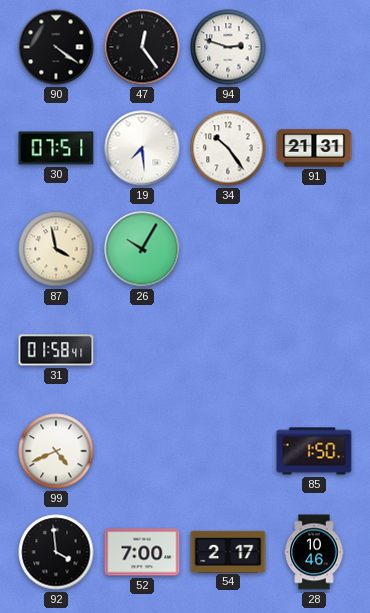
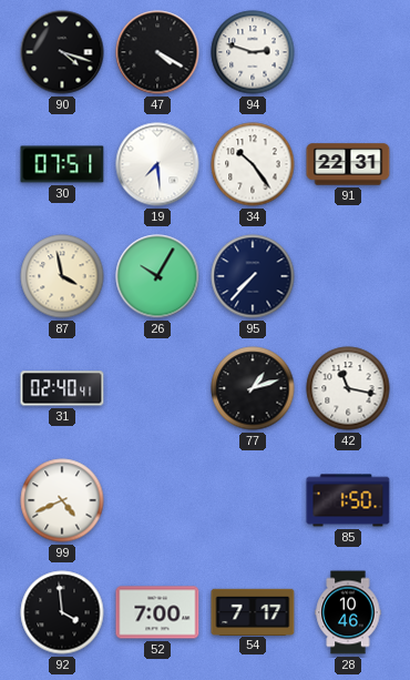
90: 4:21 -> 4:18
47: 12:24 -> 4:20
91: 21:31 -> 22:31
95: none -> 7:37
31: 01:58 -> 02:40
77: none -> 1:12
42: none -> 11:17
54: 2:17 -> 7:17
